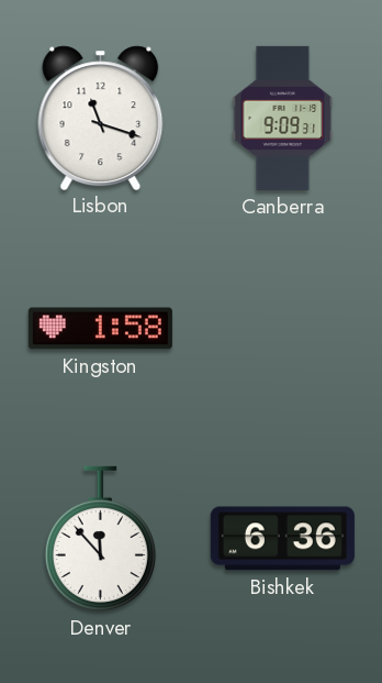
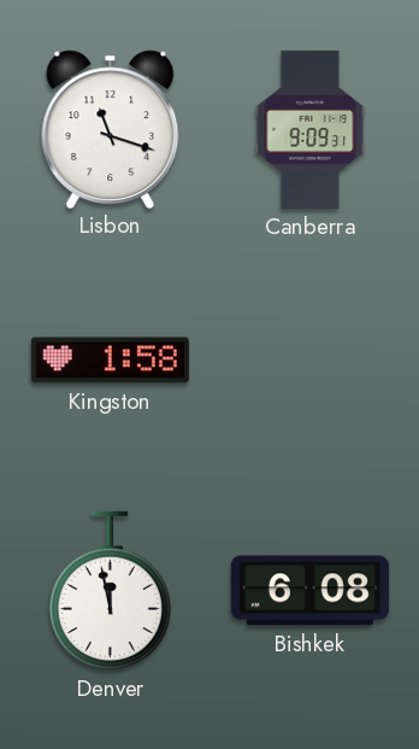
Denver: 11:53 -> 11:58
Bishkek: 6:36 -> 6:08
